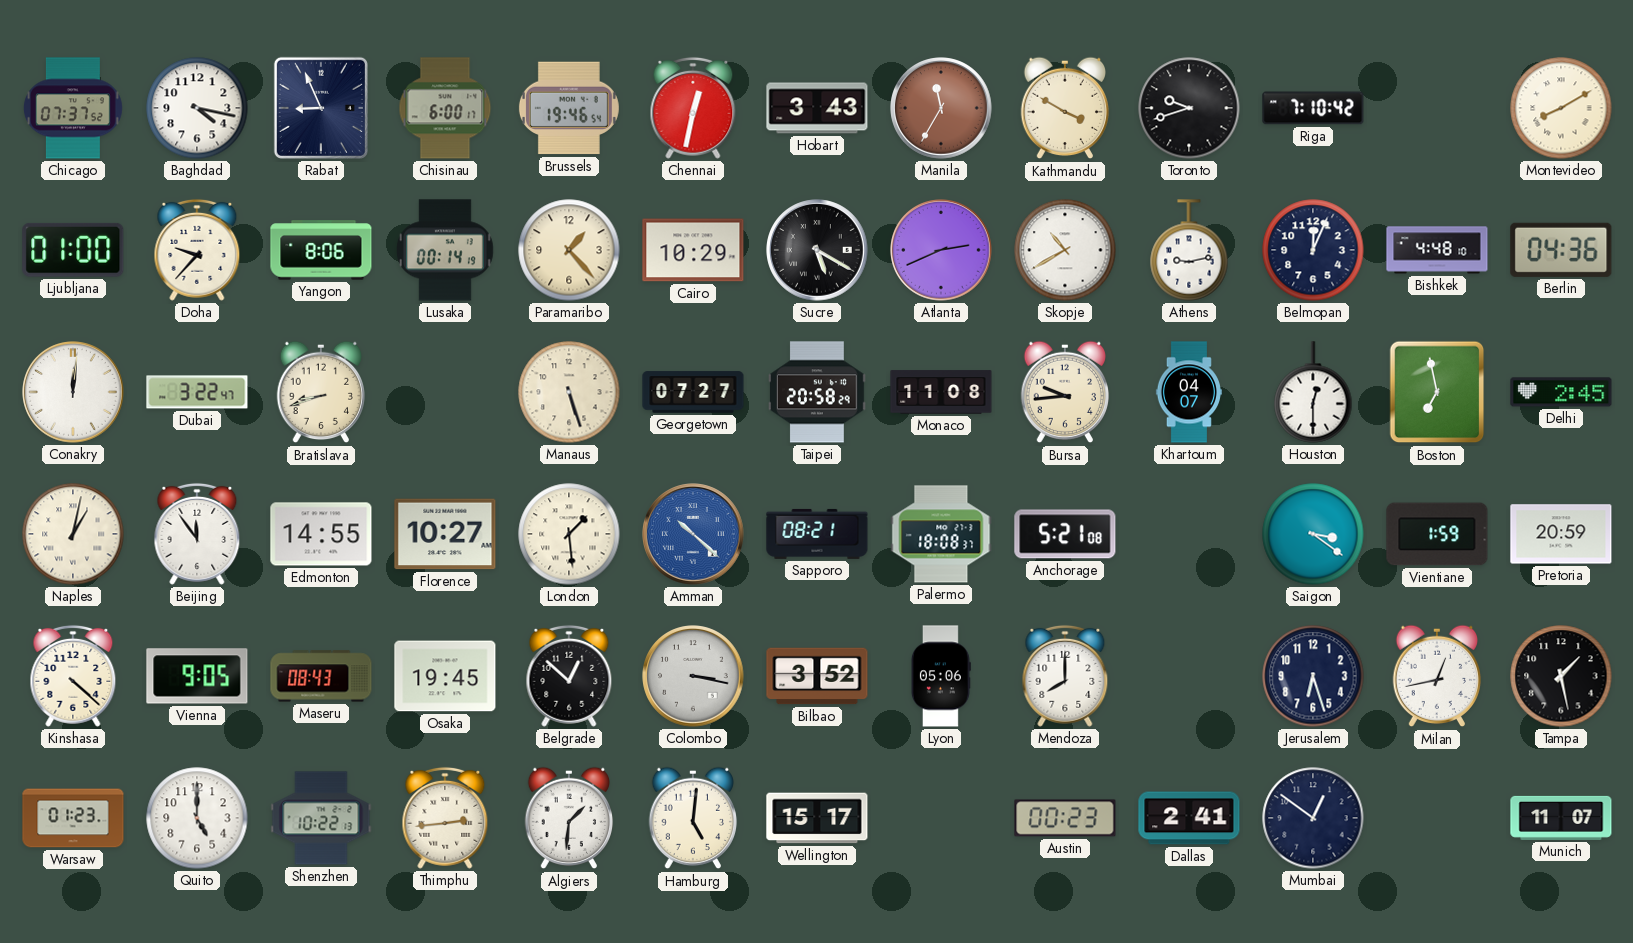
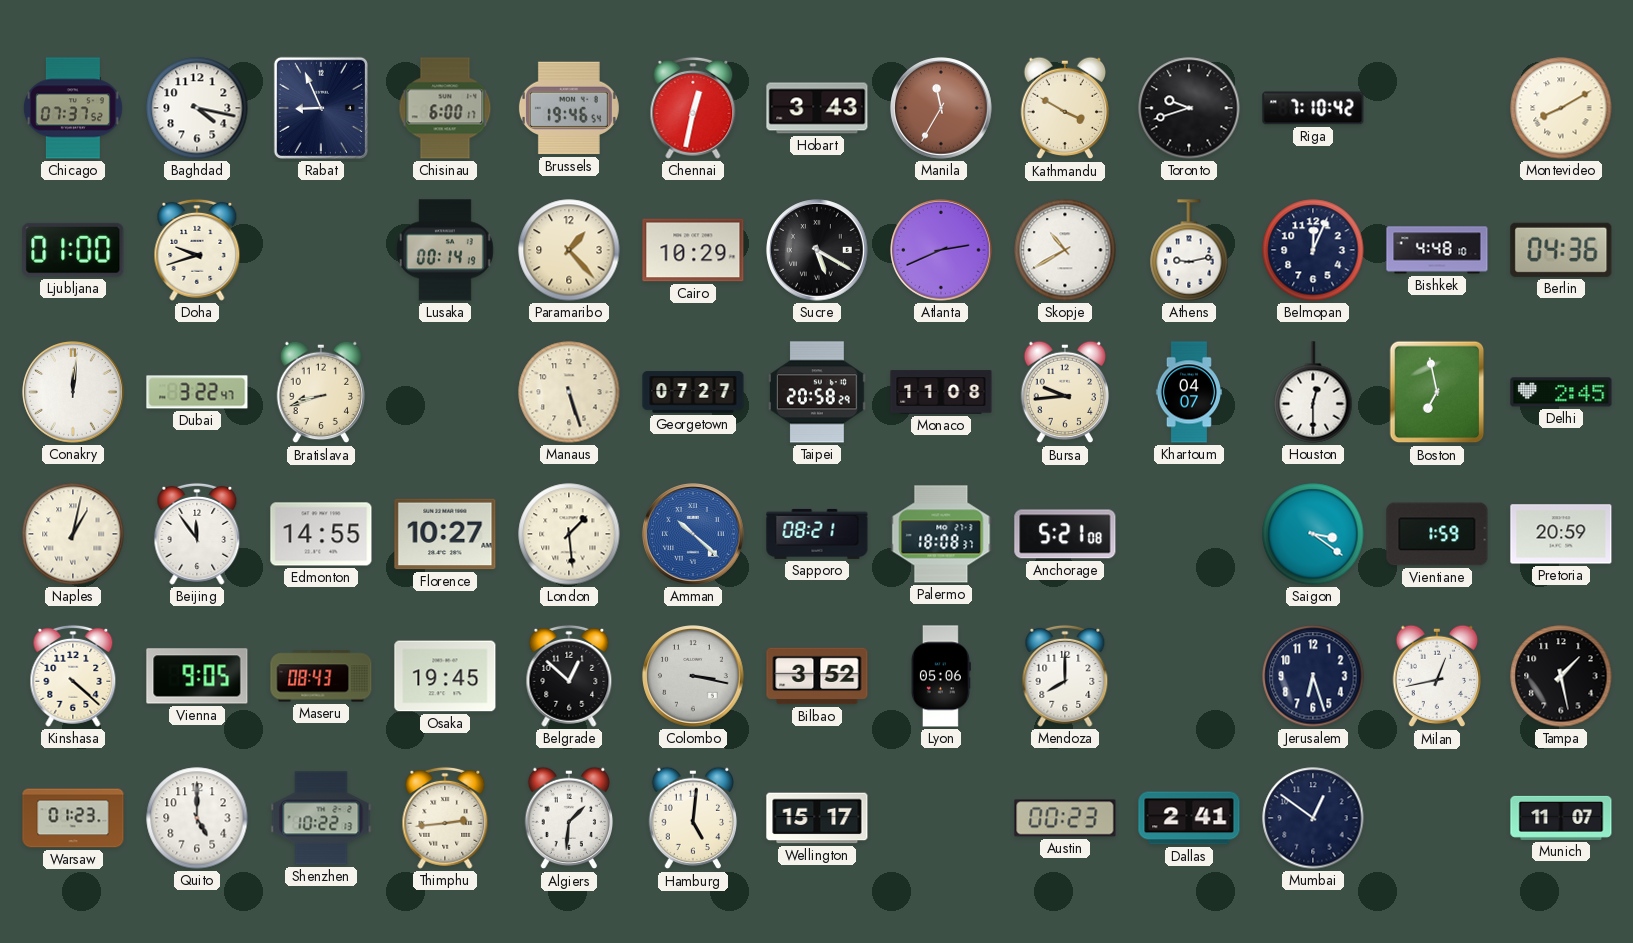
Doha: 9:37 -> 9:42
Yangon: 8:06 -> none
